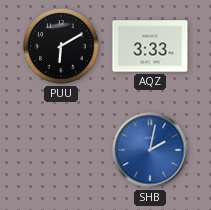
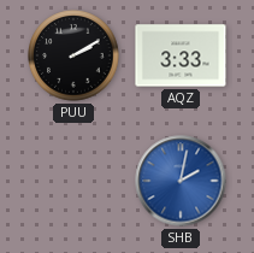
PUU: 6:10 -> 2:10
